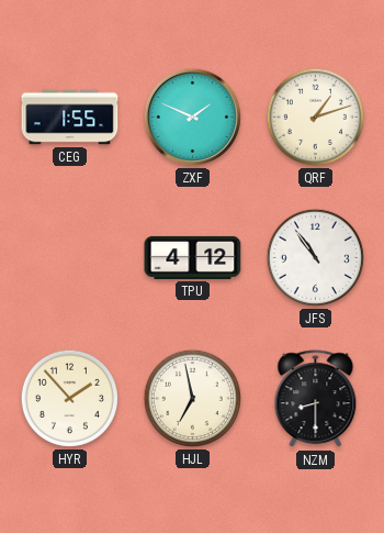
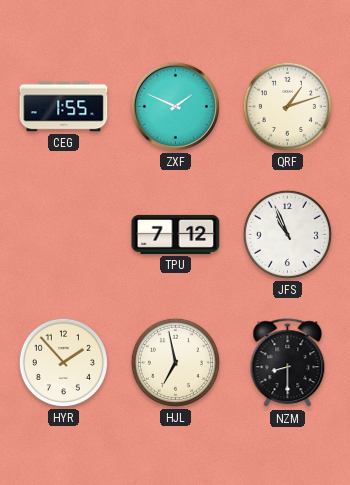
TPU: 4:12 -> 7:12
JFS: 10:54 -> 10:56
